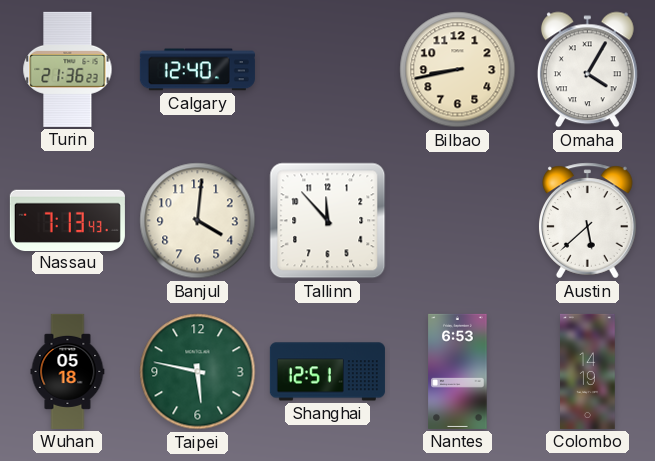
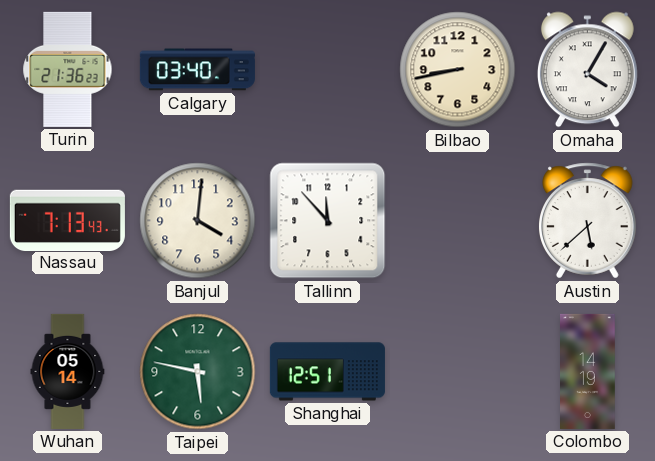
Calgary: 12:40 -> 03:40
Wuhan: 05:18 -> 05:14
Nantes: 6:53 -> none
